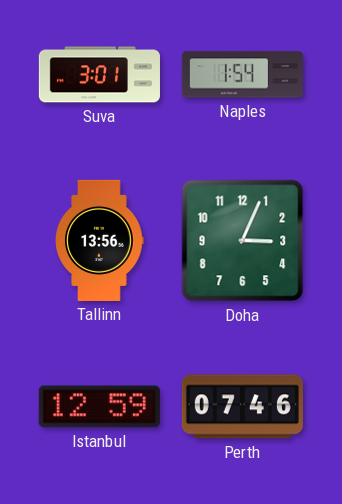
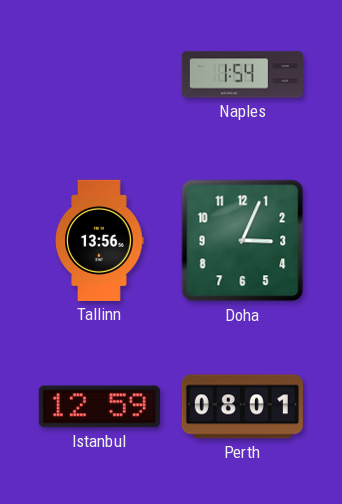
Suva: 3:01 -> none
Perth: 07:46 -> 08:01
